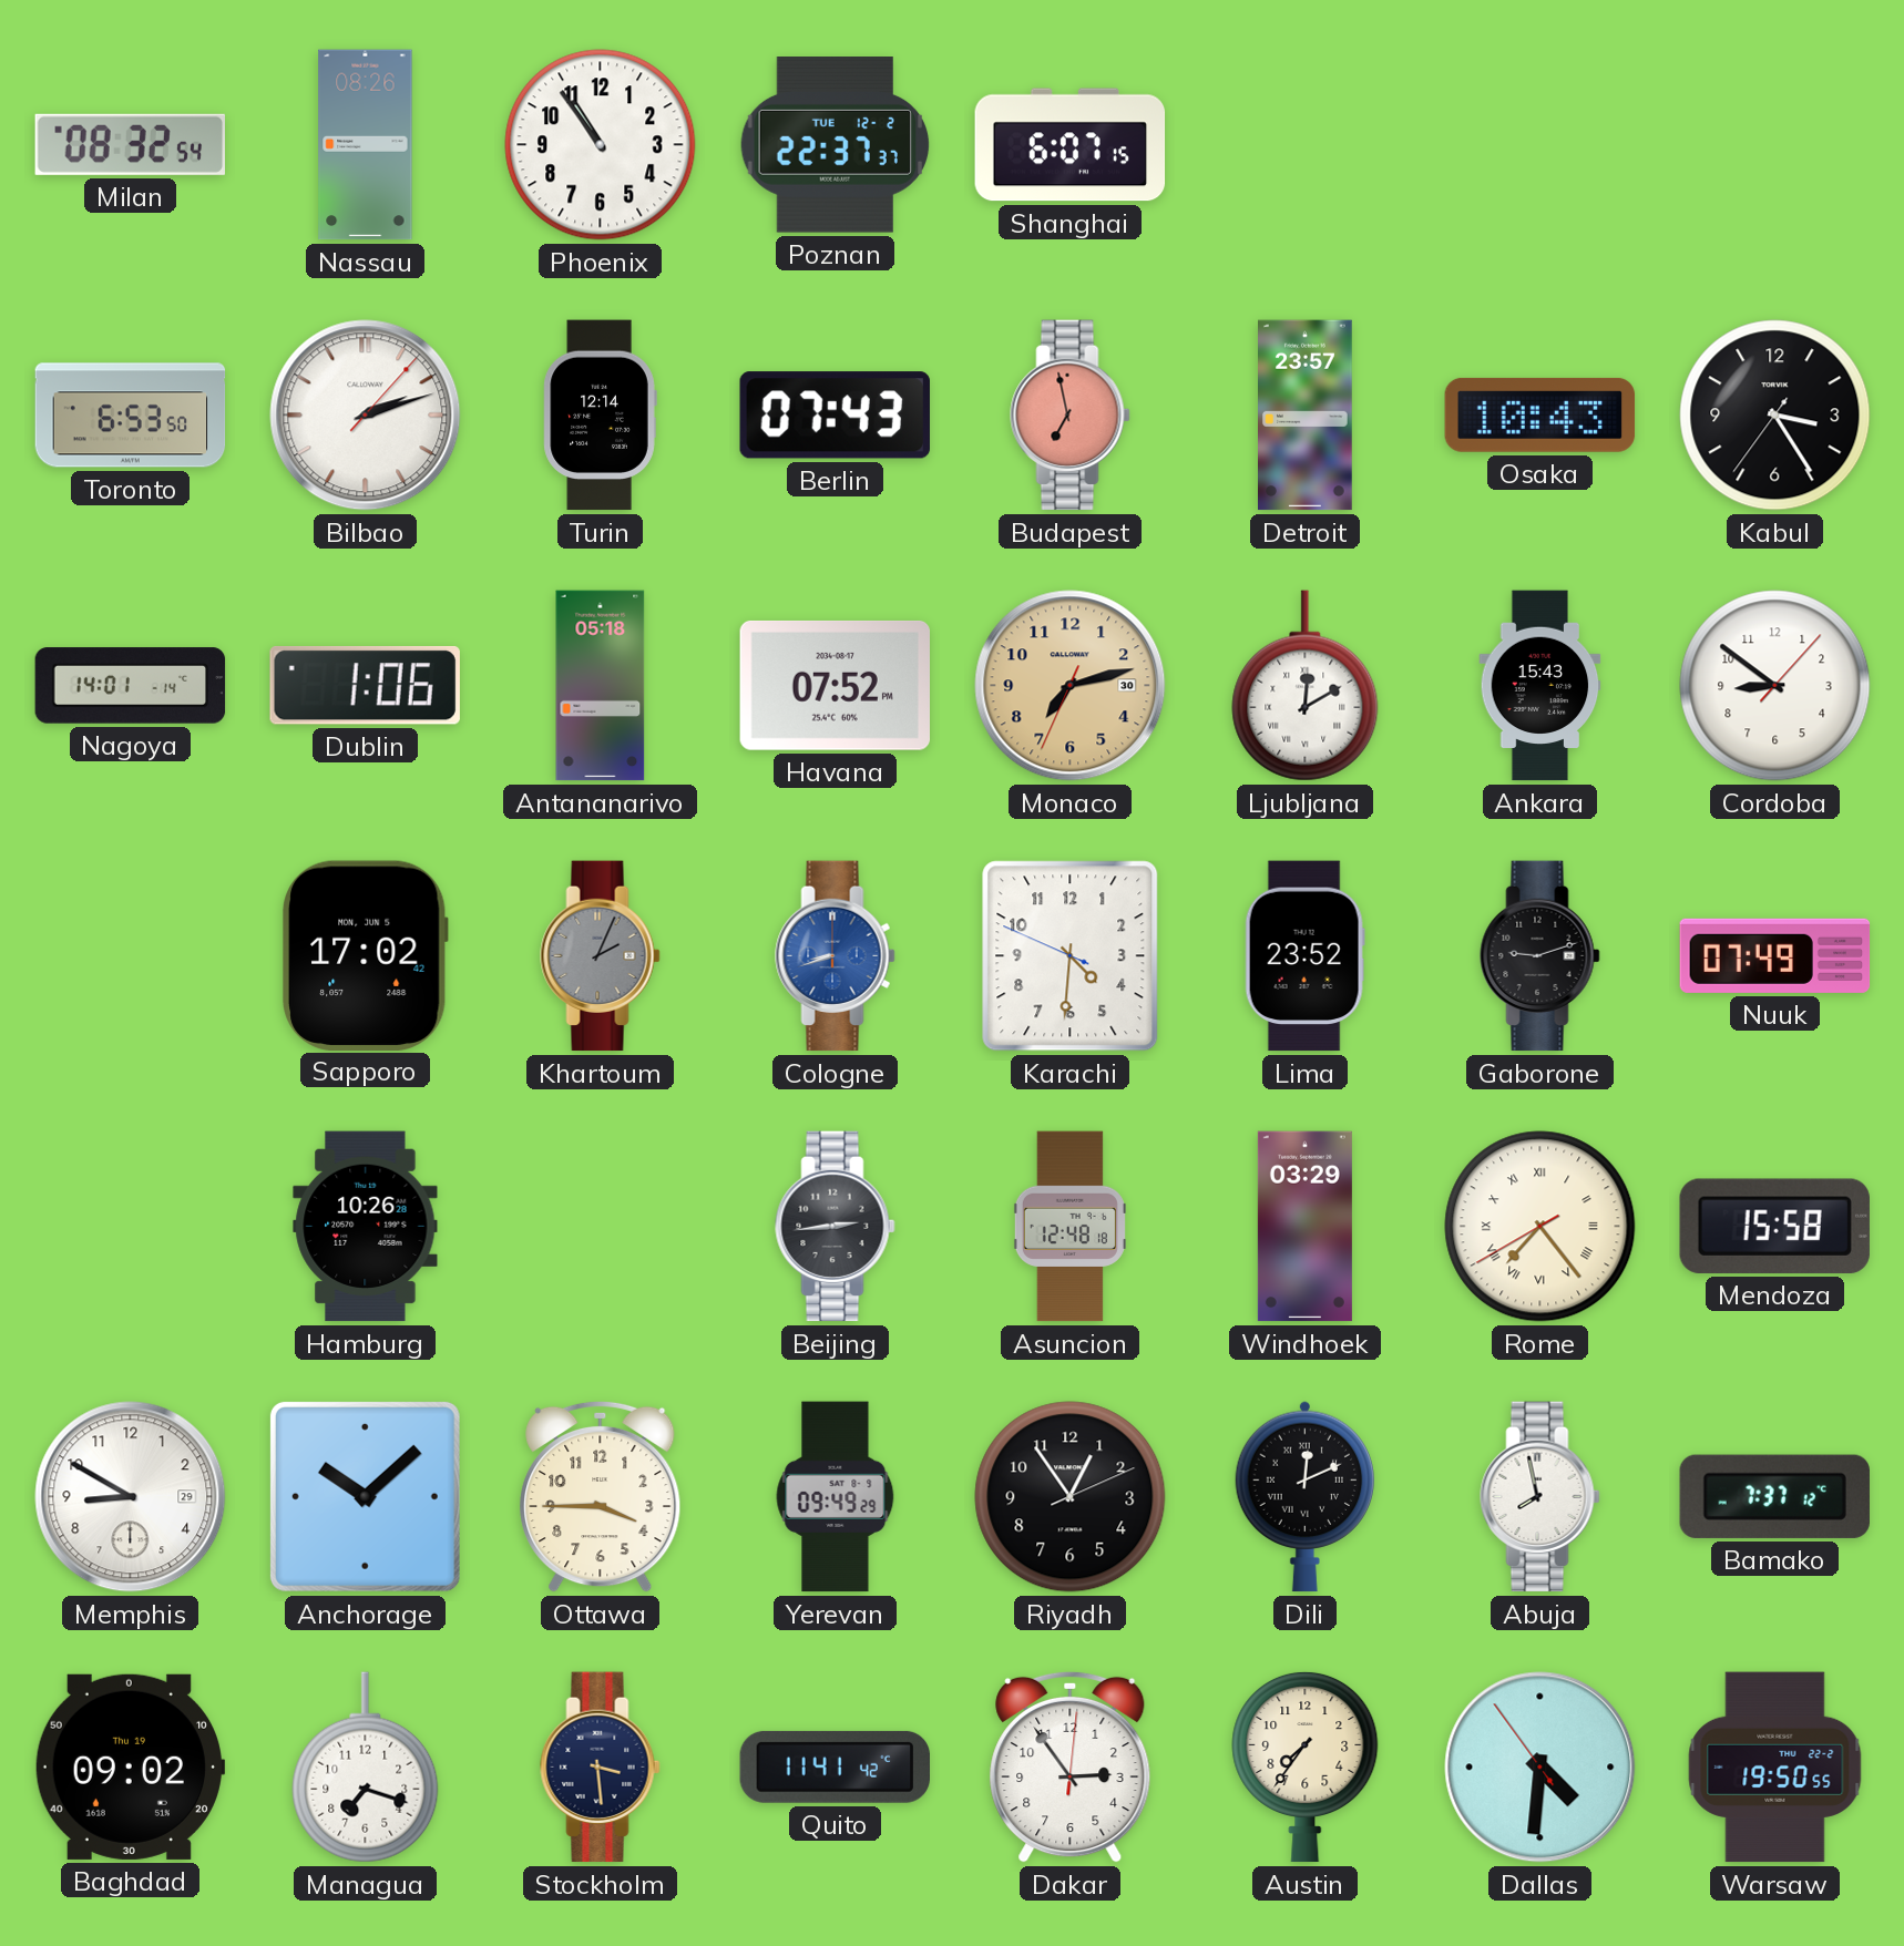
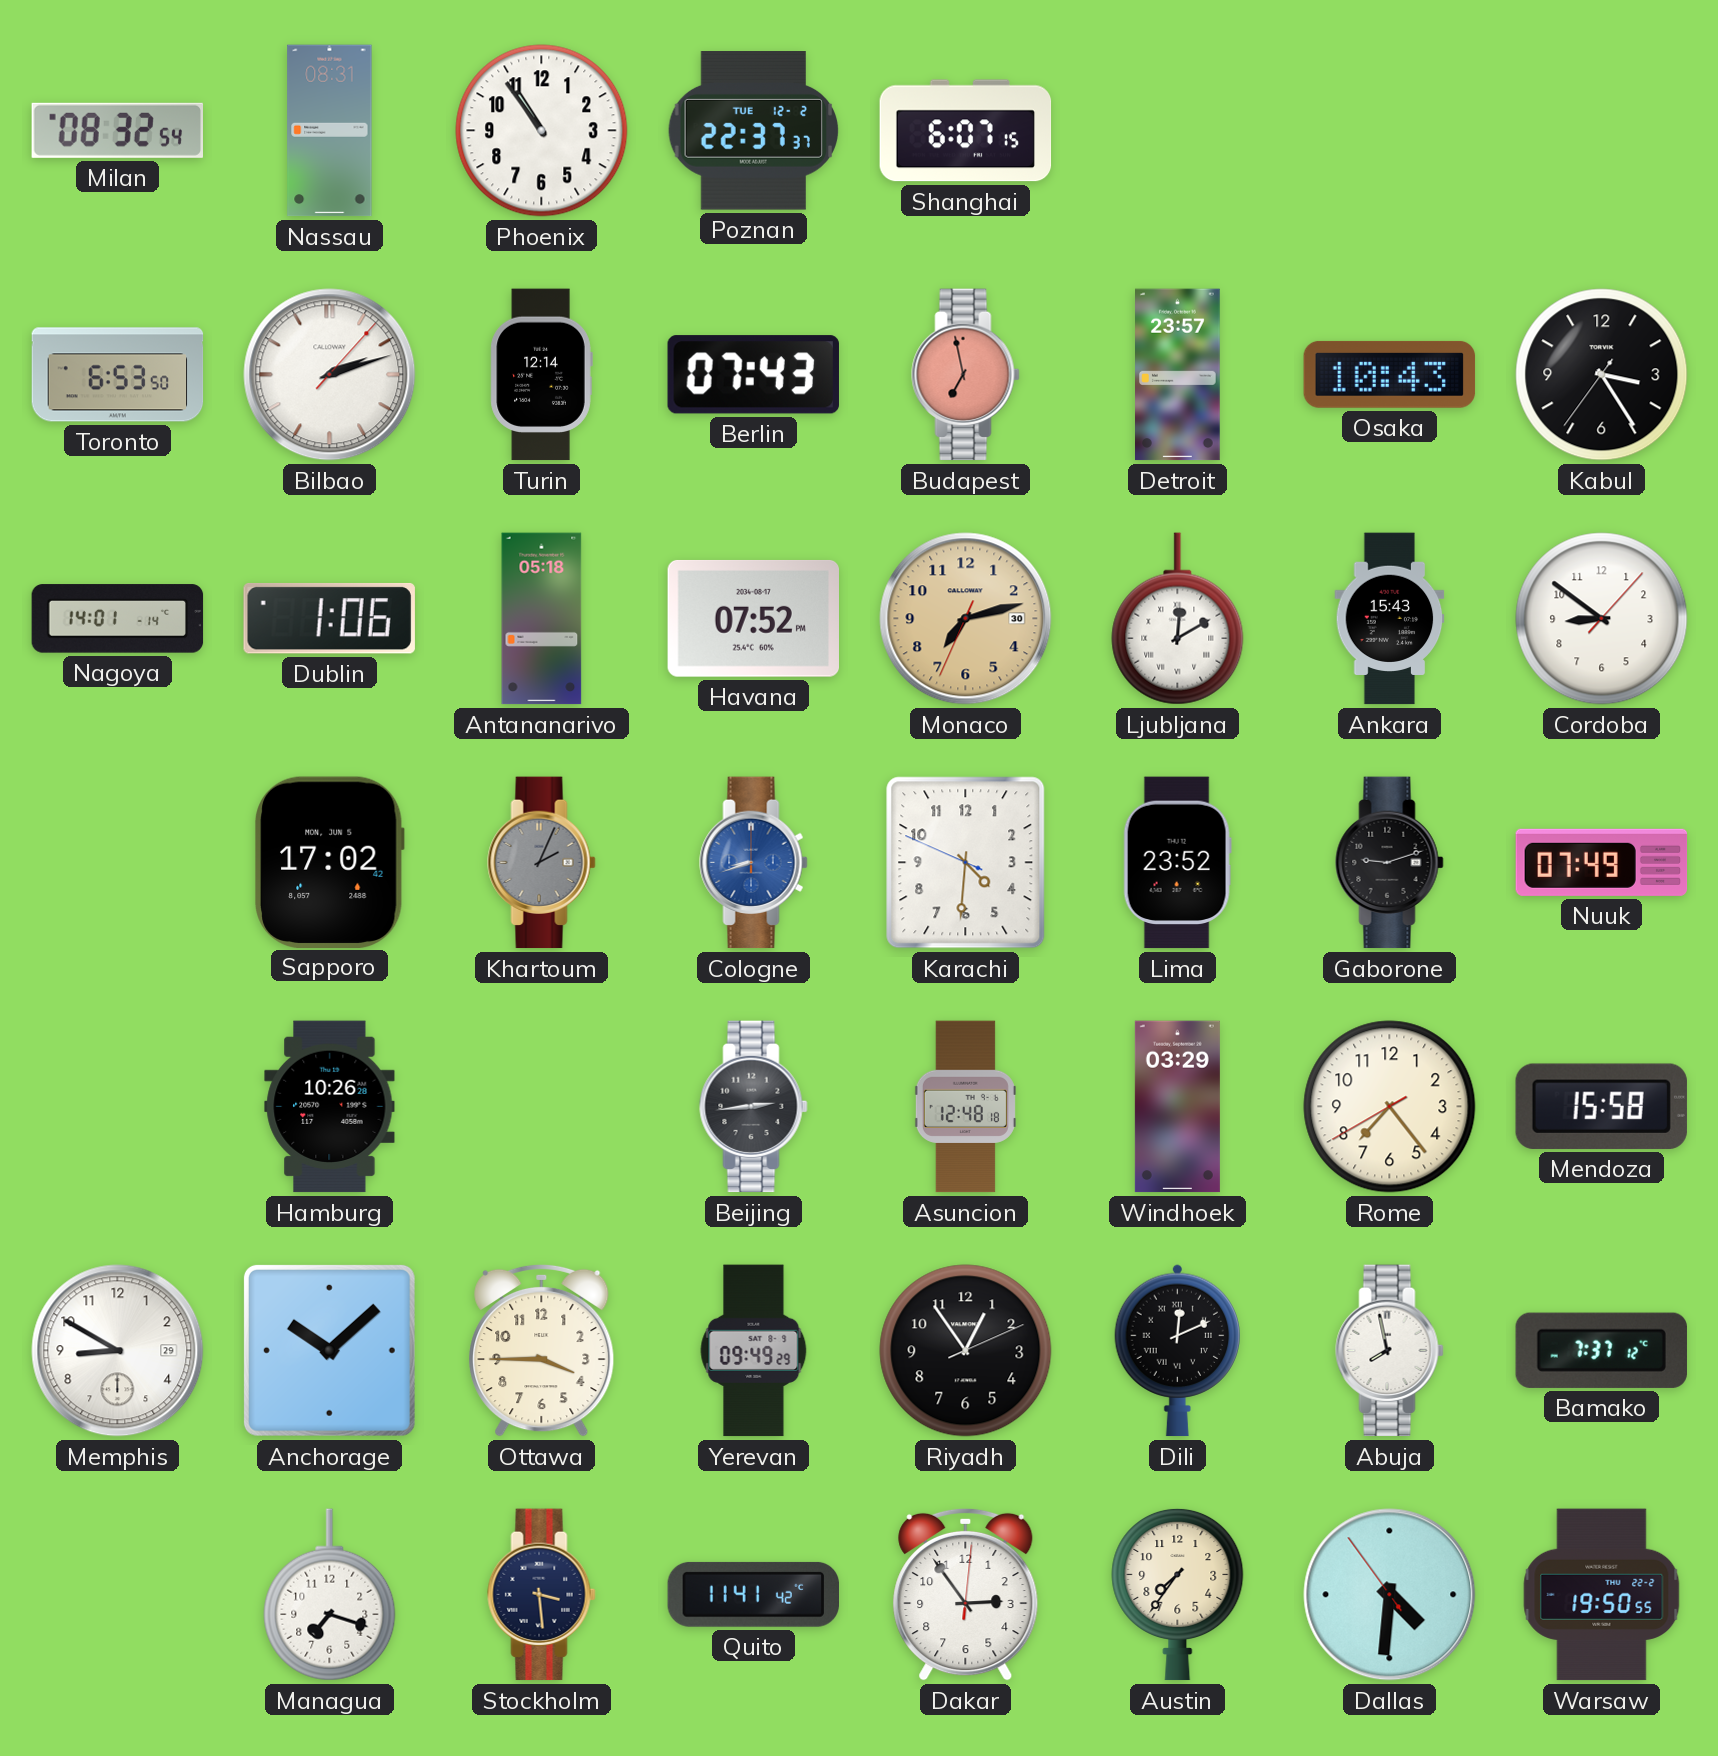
Nassau: 08:26 -> 08:31
Rome numerals: Roman -> Arabic
Baghdad: 09:02 -> none
